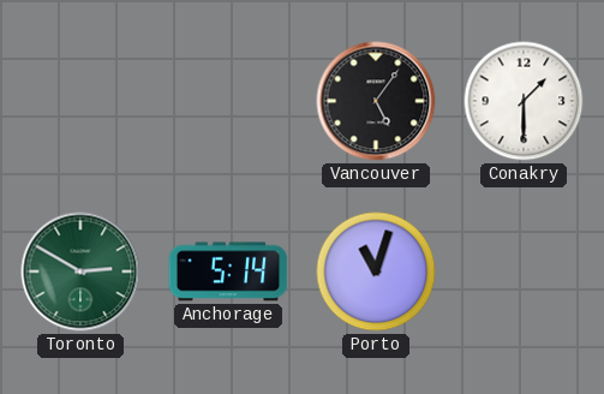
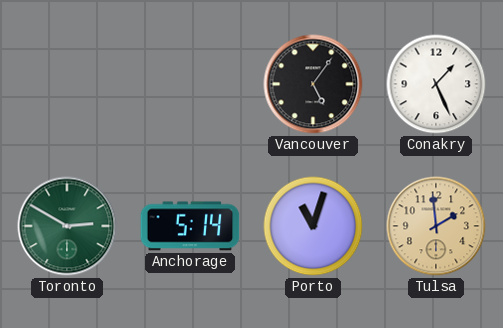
Conakry: 1:30 -> 1:26
Tulsa: none -> 1:59
